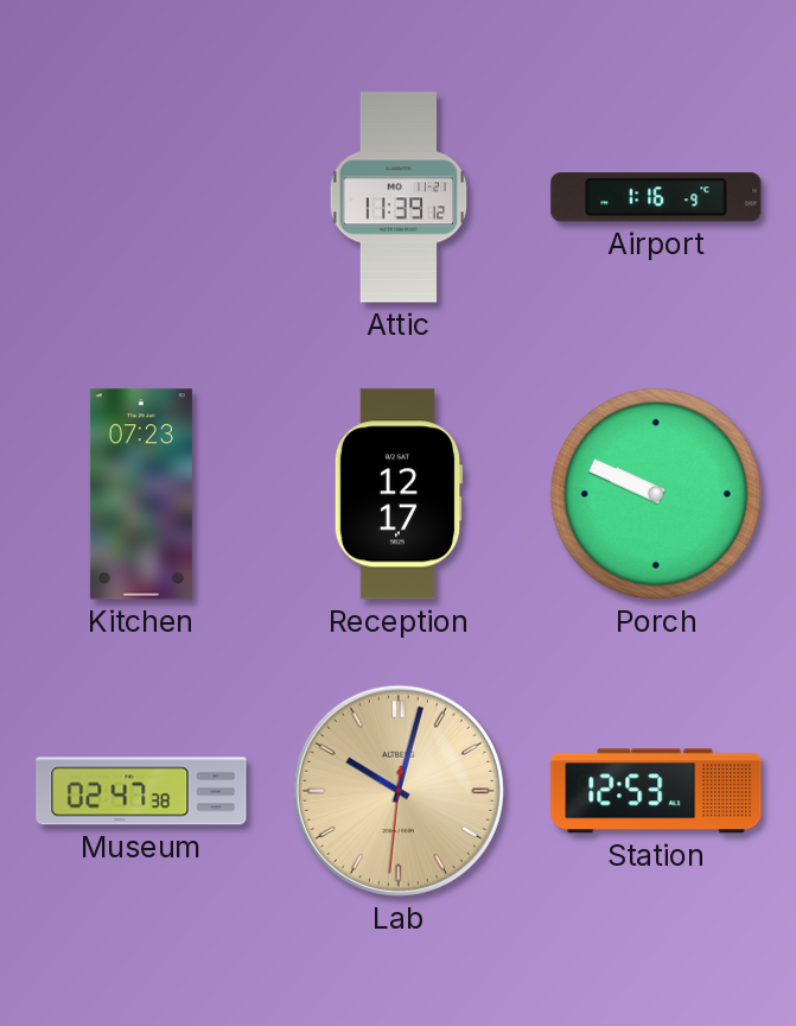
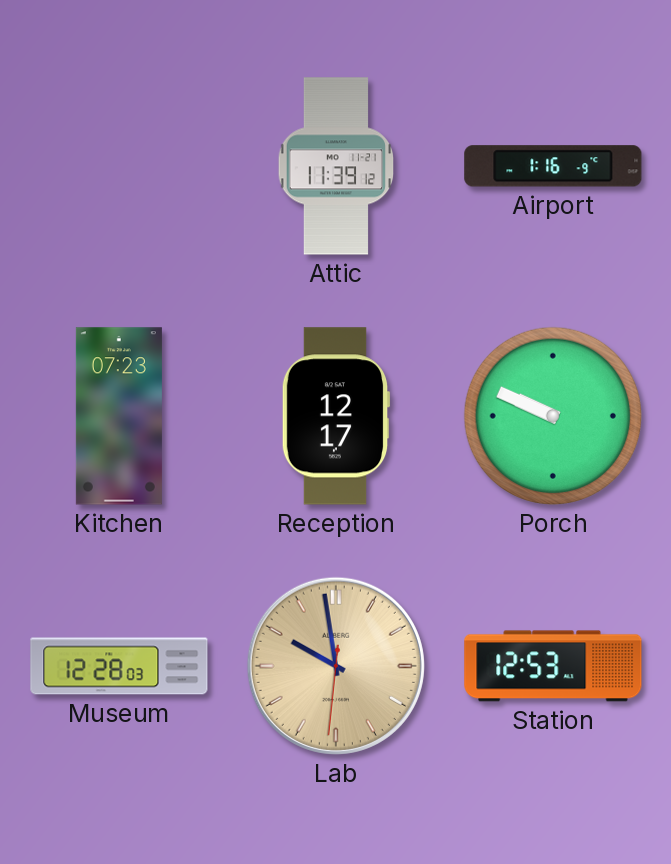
Museum: 02:47 -> 12:28
Lab: 10:02 -> 9:58
